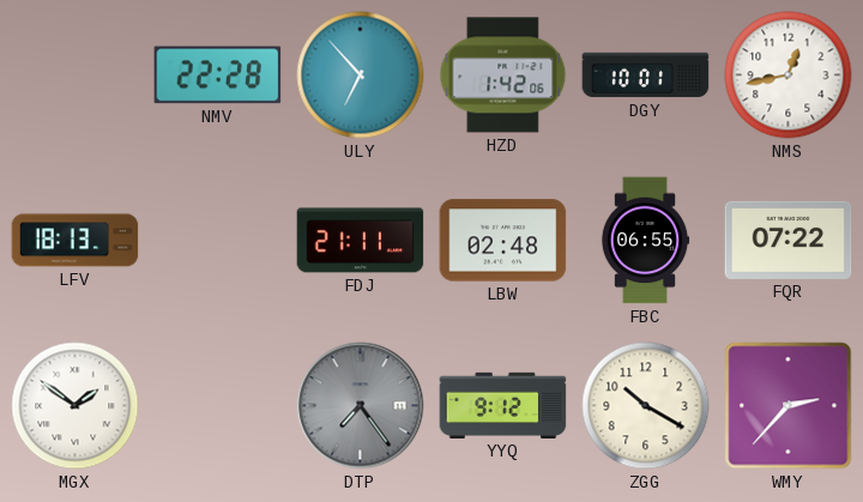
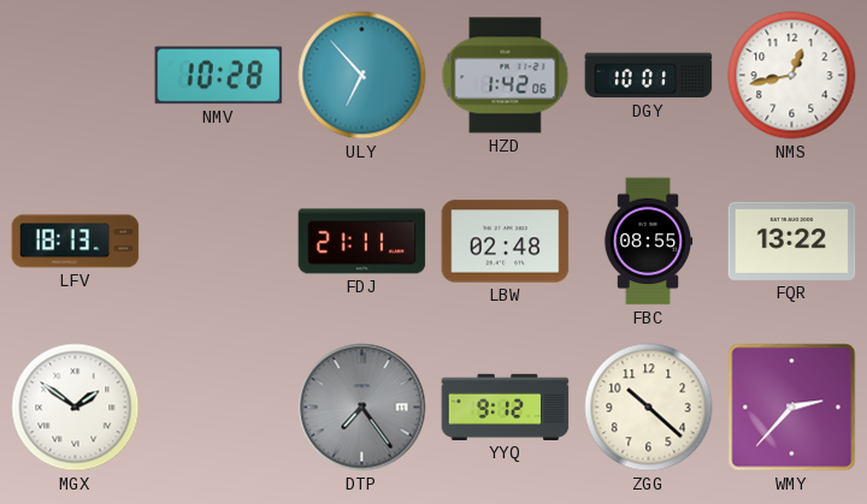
NMV: 22:28 -> 10:28
FBC: 06:55 -> 08:55
FQR: 07:22 -> 13:22
ZGG: 10:20 -> 10:22
